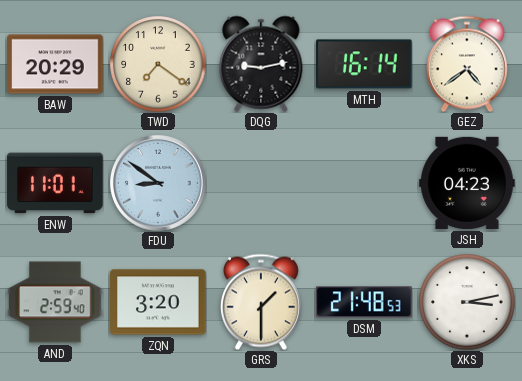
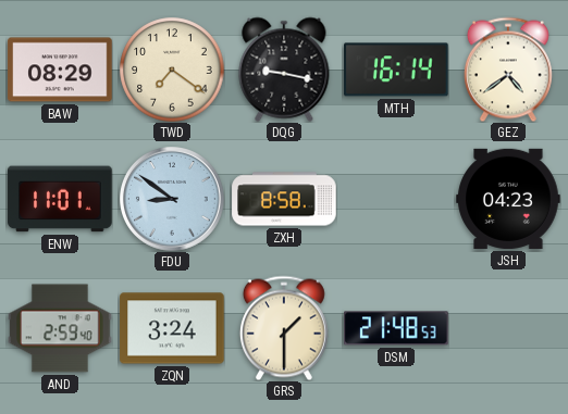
BAW: 20:29 -> 08:29
DQG: 9:13 -> 9:17
ZXH: none -> 8:58
ZQN: 3:20 -> 3:24
XKS: 3:13 -> none
